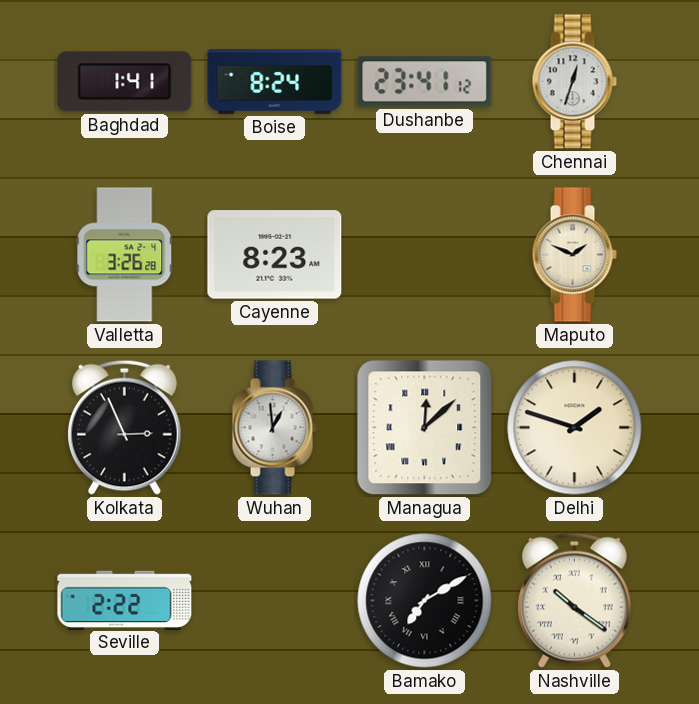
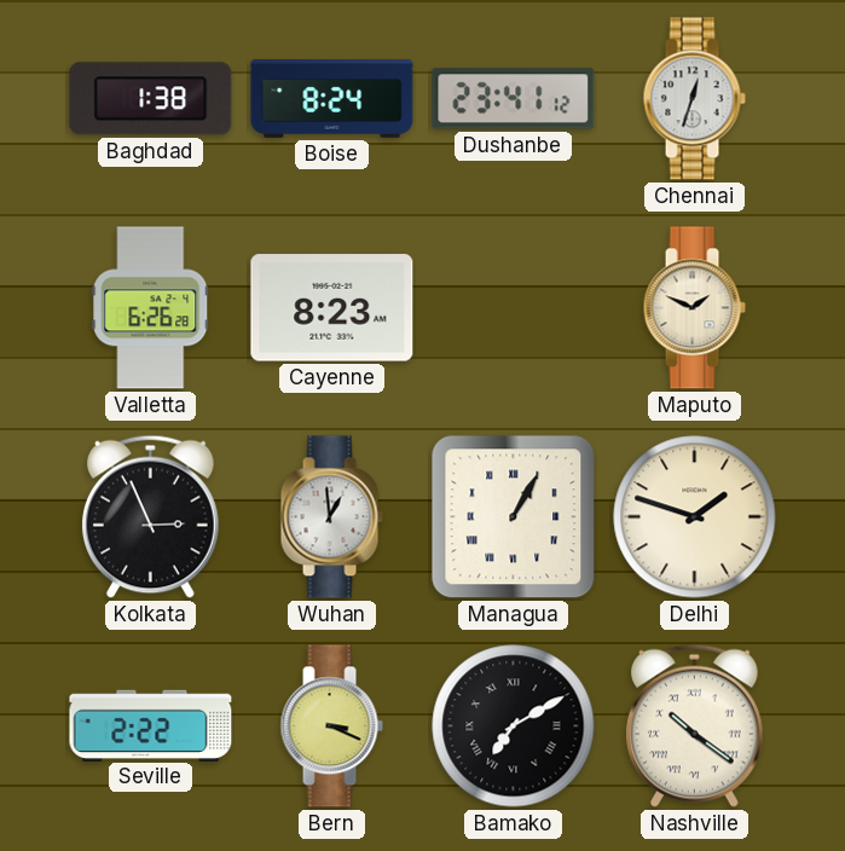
Baghdad: 1:41 -> 1:38
Valletta: 3:26 -> 6:26
Managua: 12:08 -> 1:05
Bern: none -> 3:19
